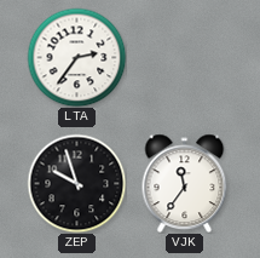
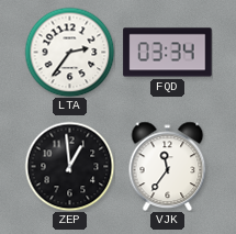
FQD: none -> 03:34
ZEP: 9:57 -> 12:59
